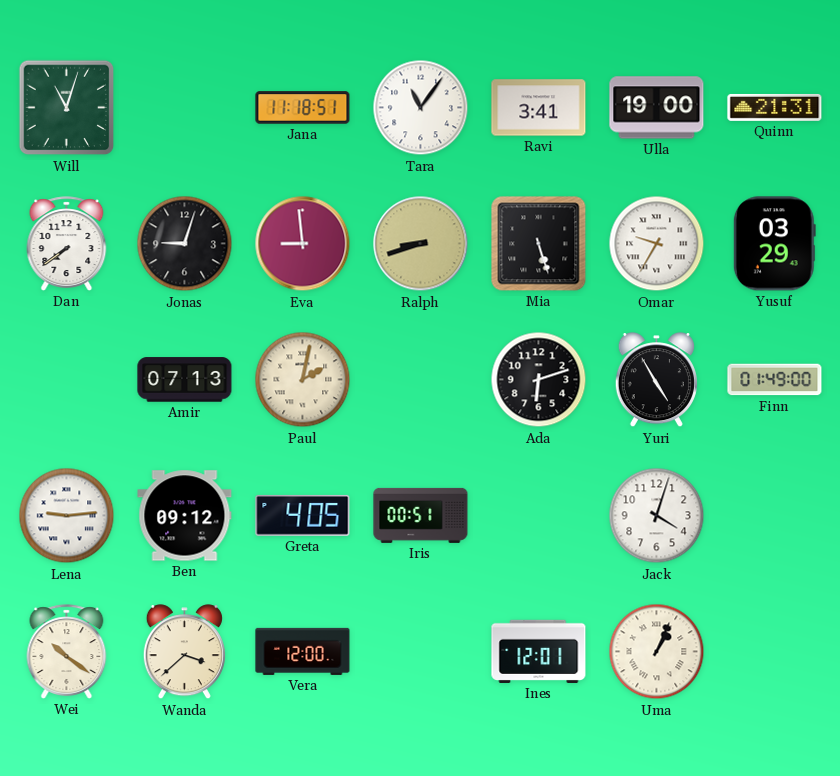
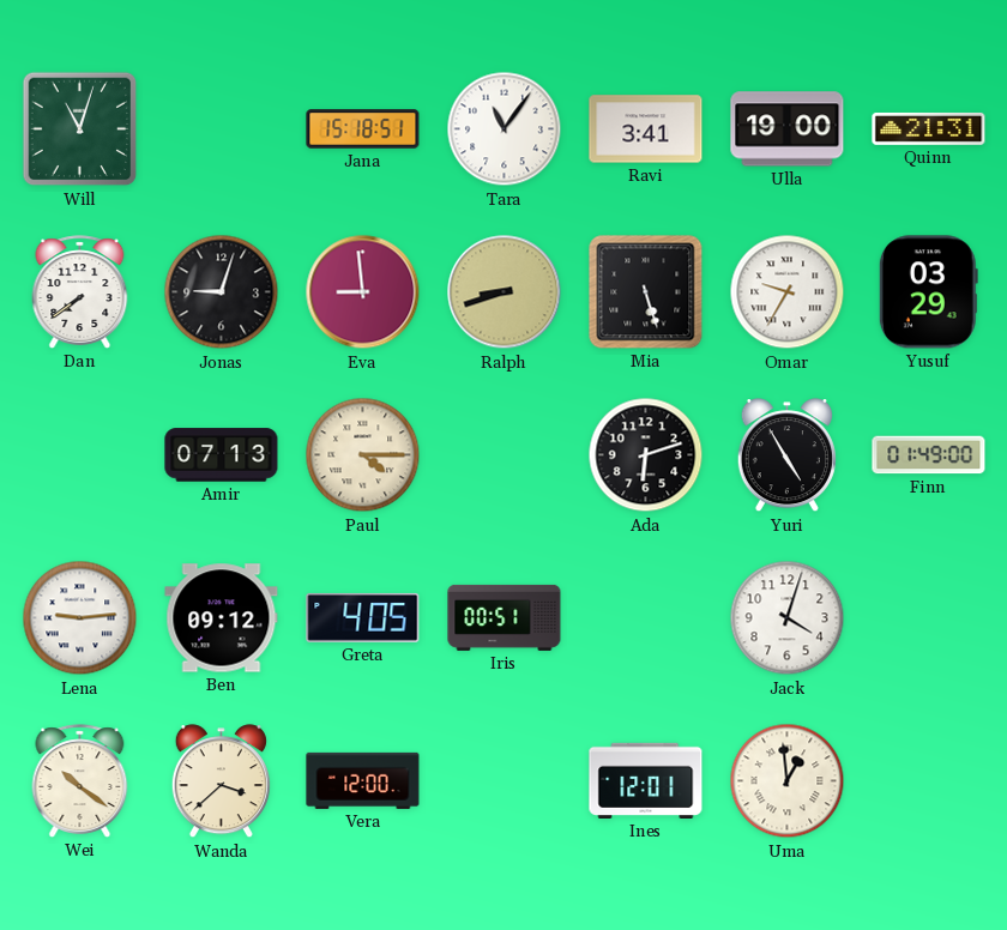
Jana: 11:18 -> 15:18
Paul: 2:02 -> 4:15
Uma: 1:04 -> 12:59
